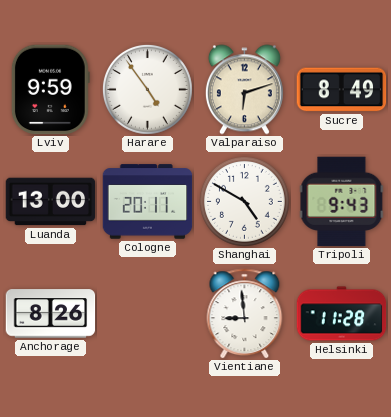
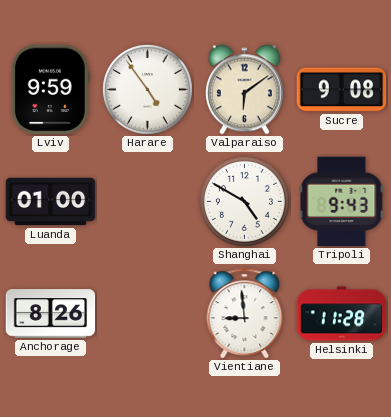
Valparaiso: 6:12 -> 6:09
Sucre: 8:49 -> 9:08
Luanda: 13:00 -> 01:00
Cologne: 20:11 -> none
